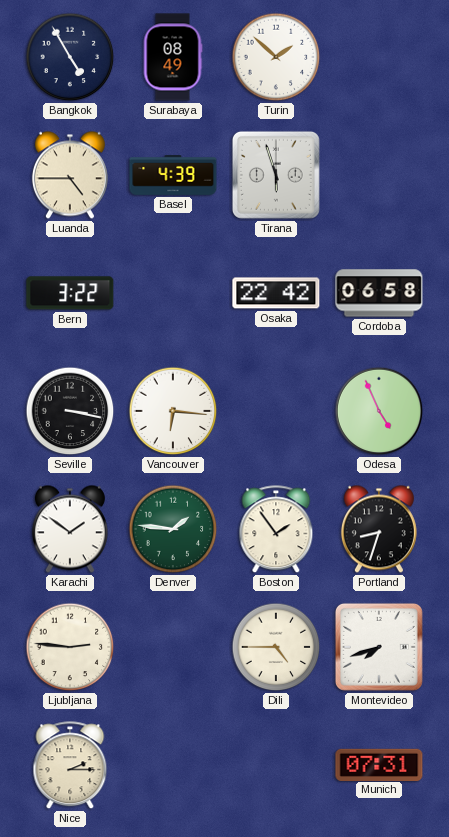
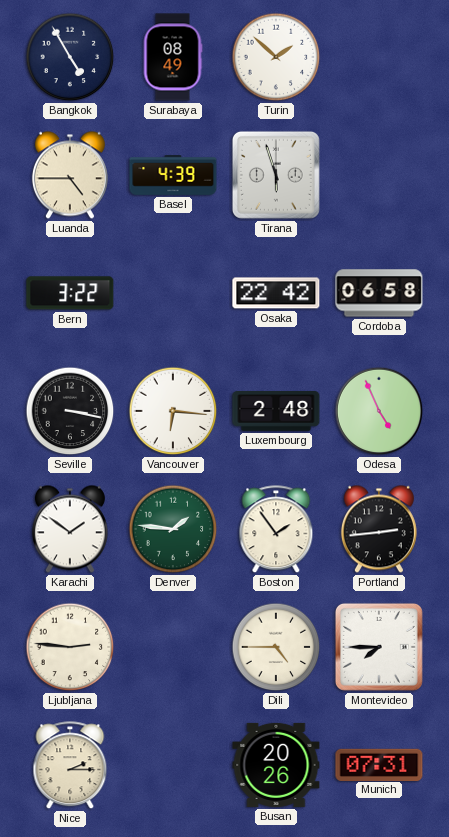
Luxembourg: none -> 2:48
Portland: 8:33 -> 2:44
Montevideo: 7:42 -> 7:45
Busan: none -> 20:26
